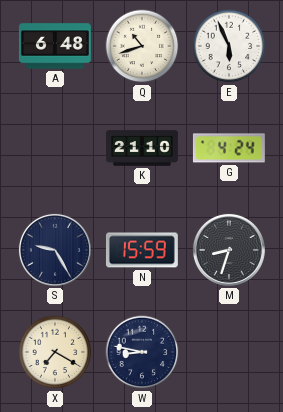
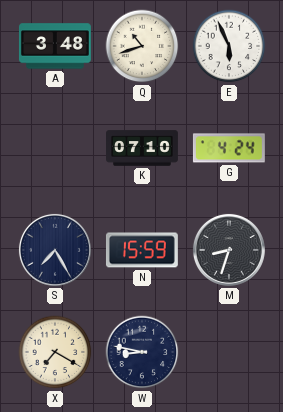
A: 6:48 -> 3:48
K: 21:10 -> 07:10
S: 9:25 -> 7:25
